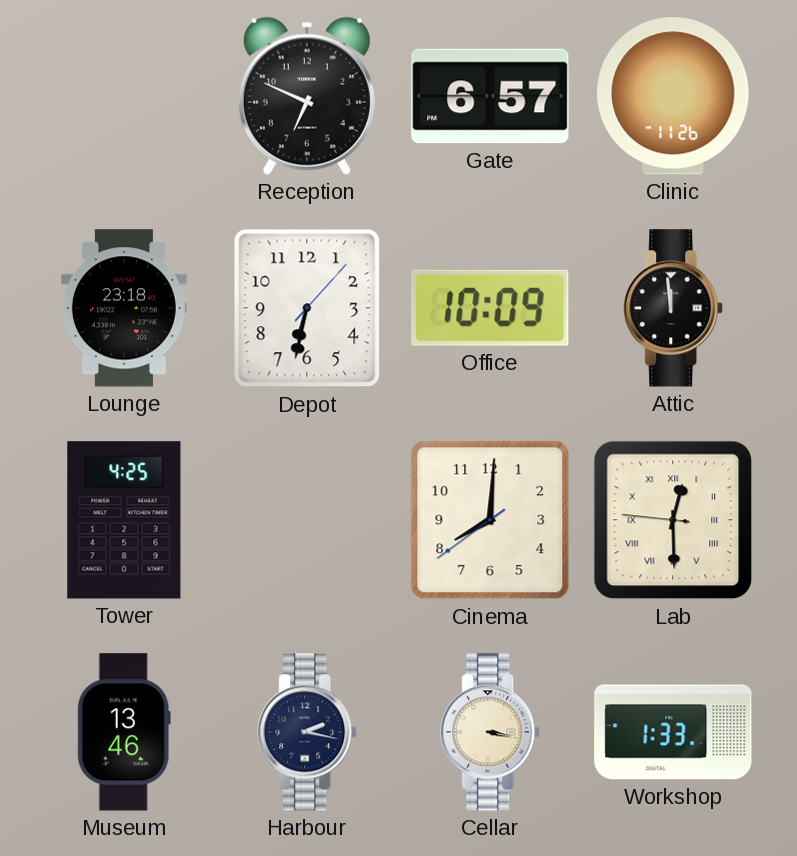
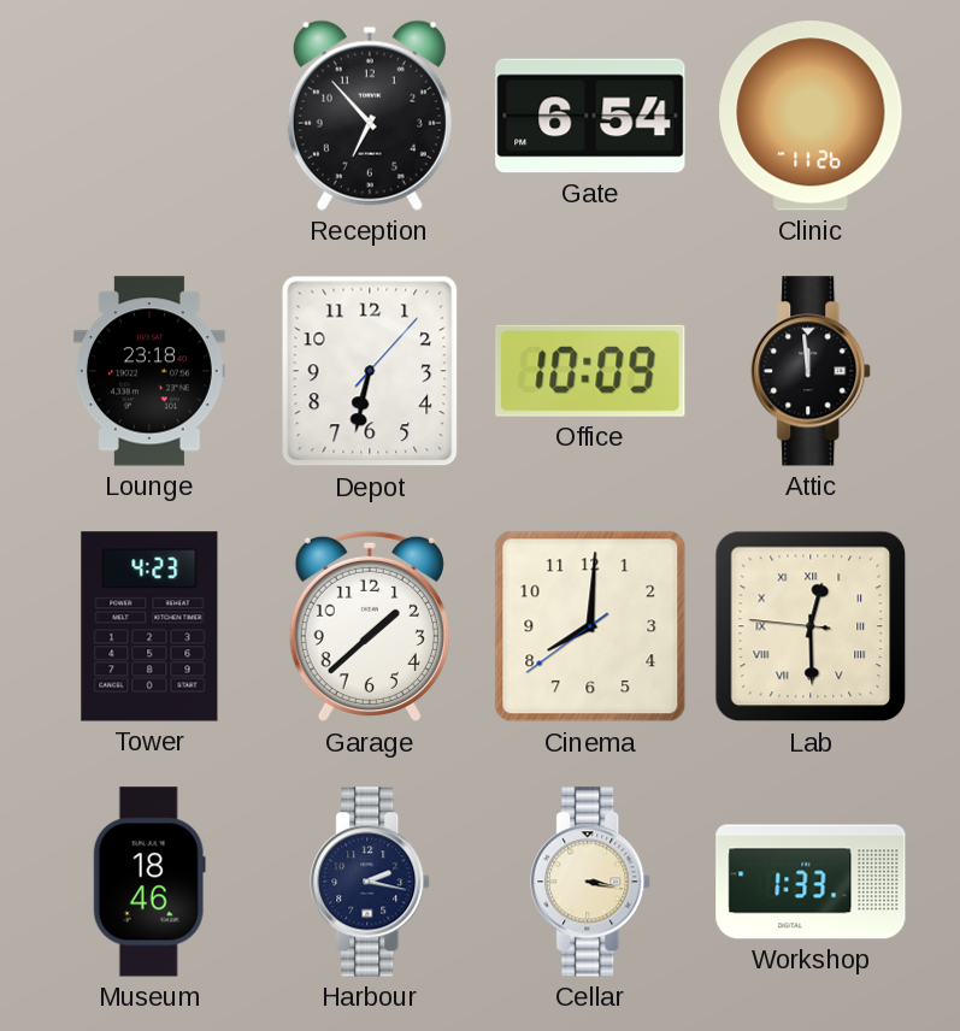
Reception: 6:49 -> 6:53
Gate: 6:57 -> 6:54
Tower: 4:25 -> 4:23
Garage: none -> 1:38
Museum: 13:46 -> 18:46
